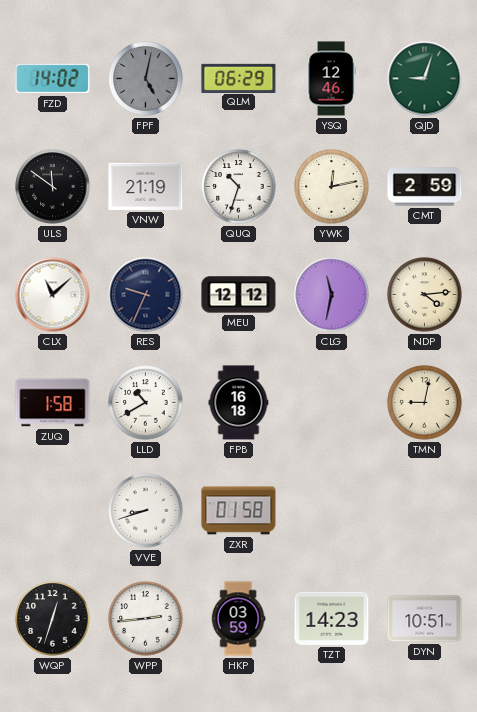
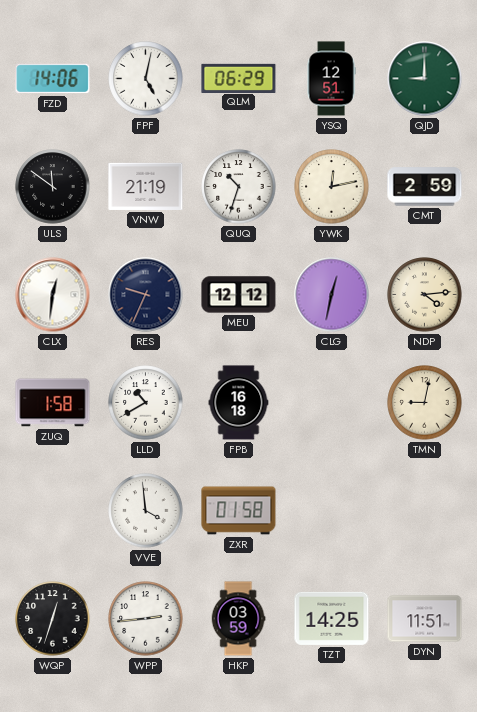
FZD: 14:02 -> 14:06
FPF dial: grey -> white
YSQ: 12:46 -> 12:51
QJD: 9:03 -> 9:00
CLX: 11:08 -> 12:31
CLG: 11:32 -> 12:32
VVE: 8:42 -> 3:59
TZT: 14:23 -> 14:25
DYN: 10:51 -> 11:51
